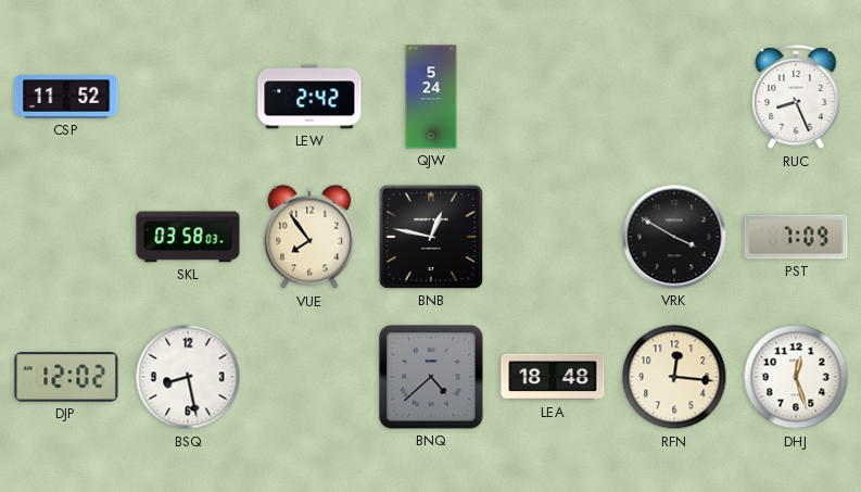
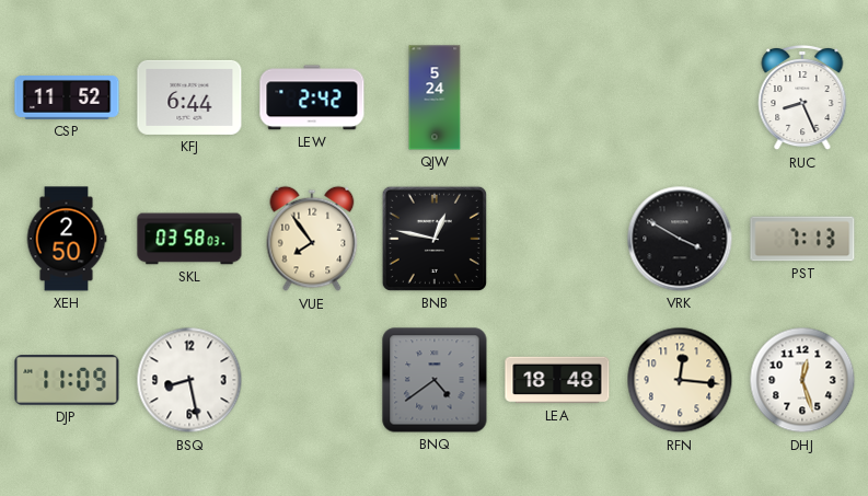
KFJ: none -> 6:44
XEH: none -> 2:50
PST: 7:09 -> 7:13
DJP: 12:02 -> 11:09
BNQ: 4:38 -> 4:39
